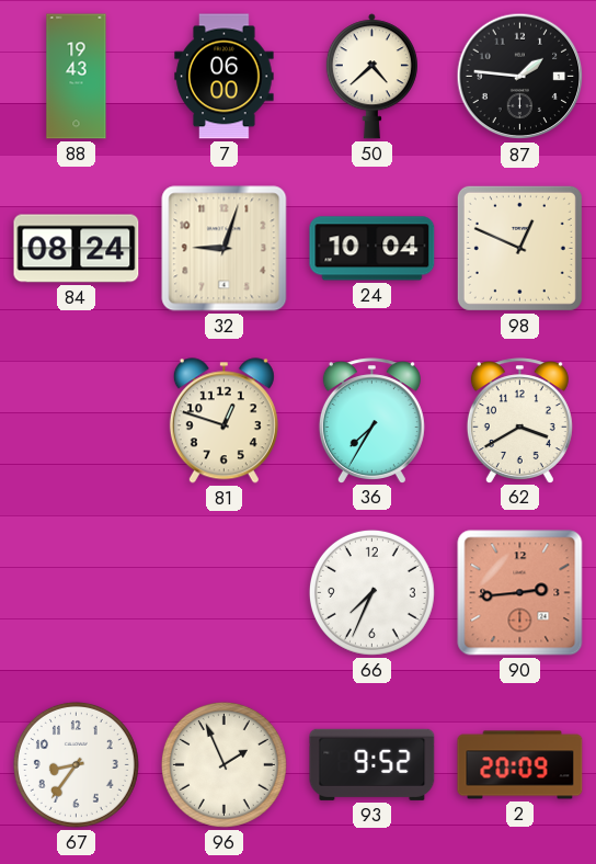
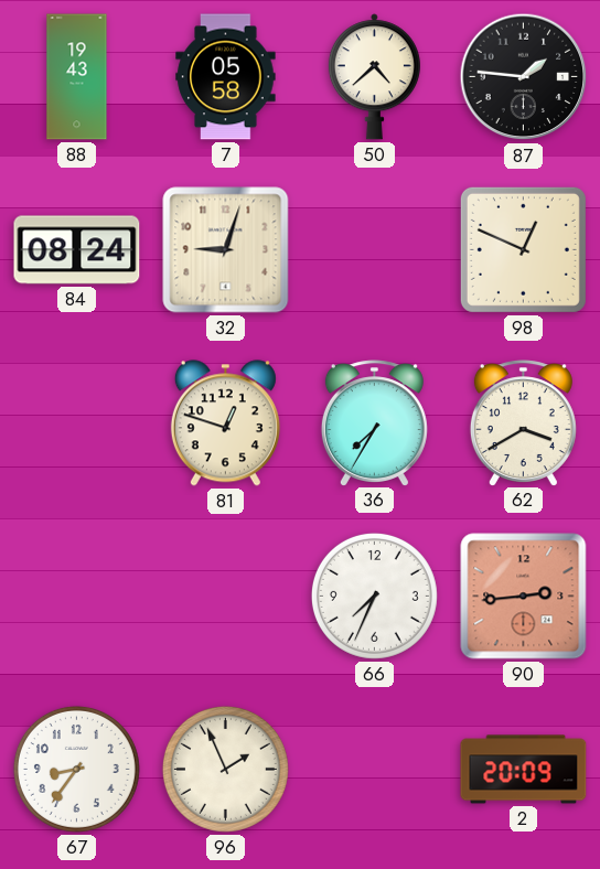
7: 06:00 -> 05:58
24: 10:04 -> none
93: 9:52 -> none
